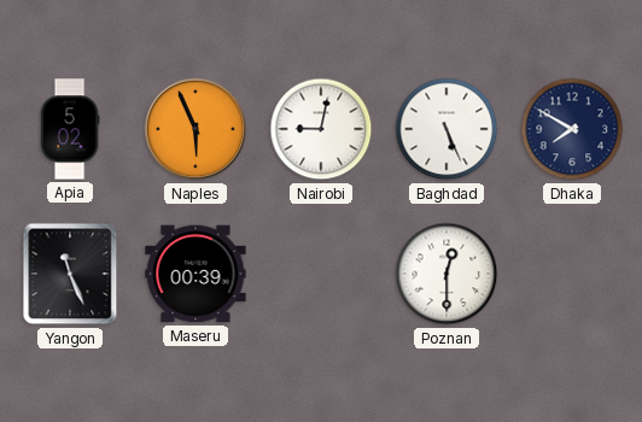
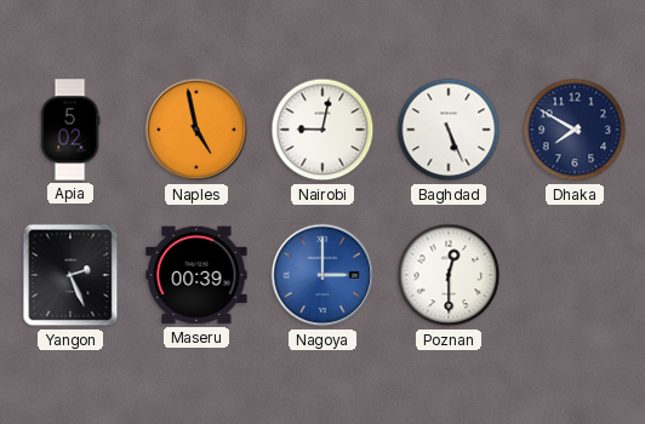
Naples: 5:56 -> 4:58
Yangon: 11:26 -> 2:26
Nagoya: none -> 3:00
